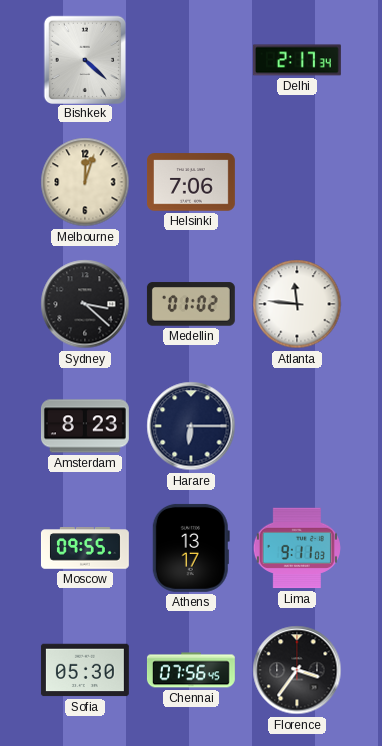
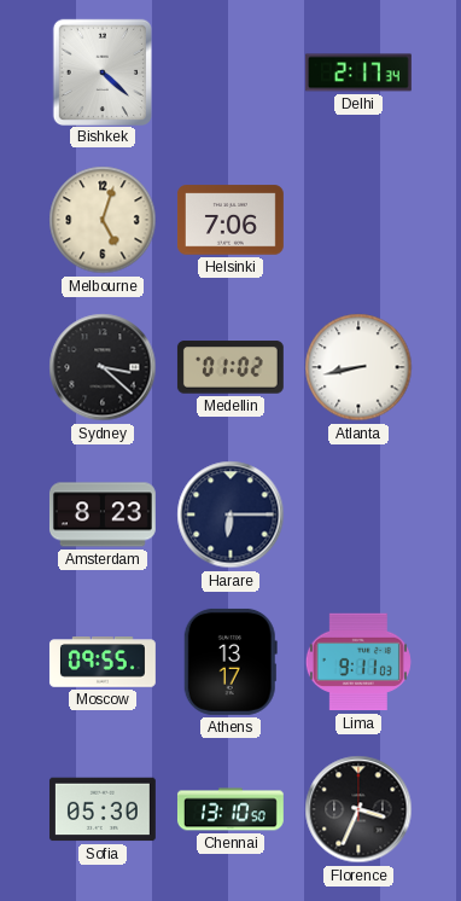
Melbourne: 12:03 -> 5:03
Atlanta: 11:46 -> 8:43
Chennai: 07:56 -> 13:10
Florence: 3:36 -> 3:34
